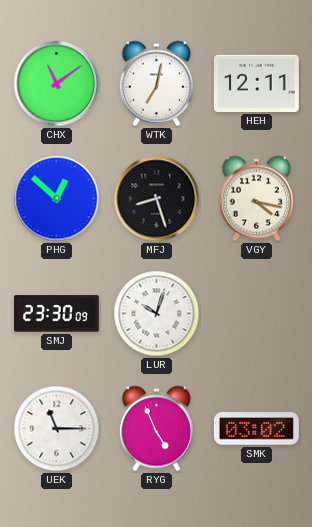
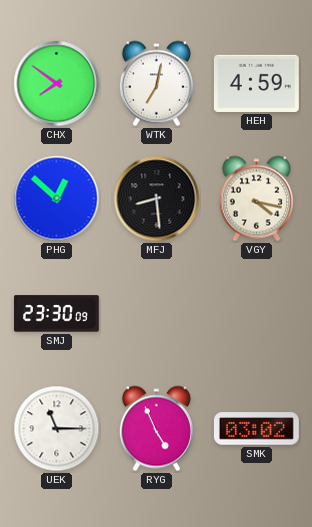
CHX: 11:09 -> 7:51
HEH: 12:11 -> 4:59
MFJ: 8:27 -> 8:29
LUR: 10:03 -> none
